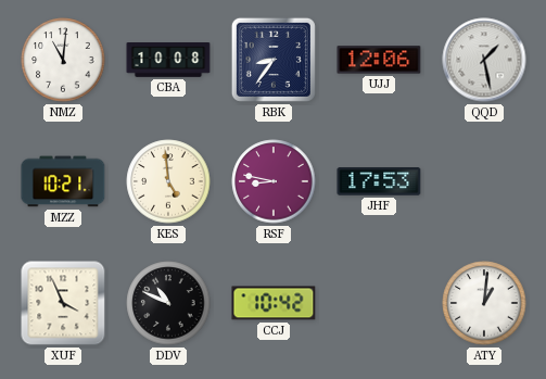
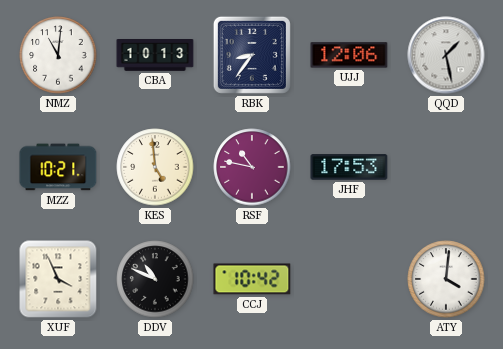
CBA: 10:08 -> 10:13
RSF: 8:47 -> 10:47
ATY: 1:01 -> 4:01
